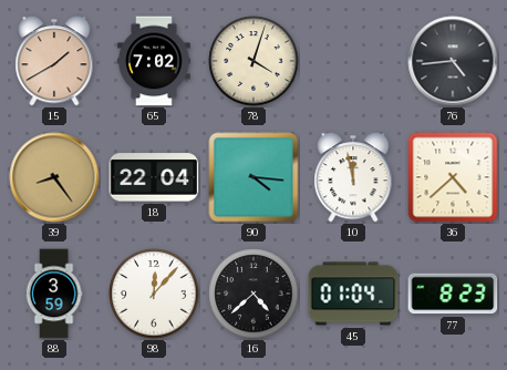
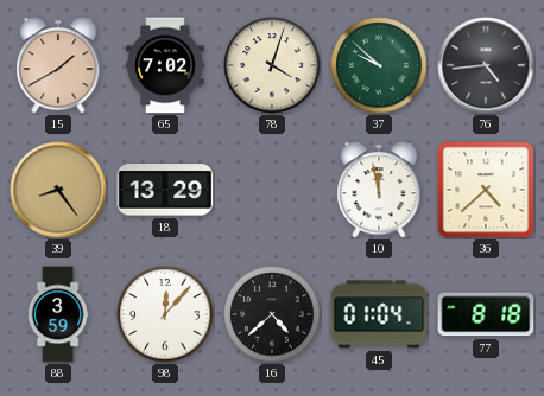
37: none -> 9:52
18: 22:04 -> 13:29
90: 4:16 -> none
77: 8:23 -> 8:18
